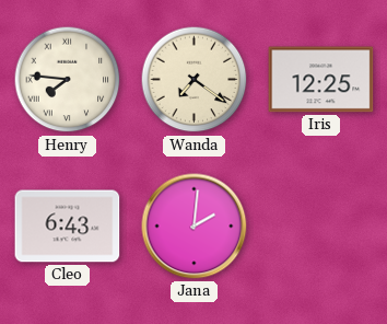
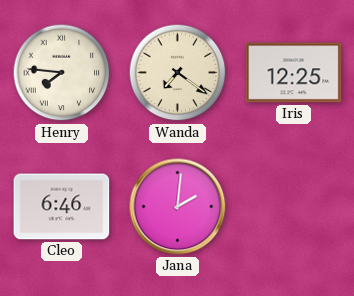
Cleo: 6:43 -> 6:46
